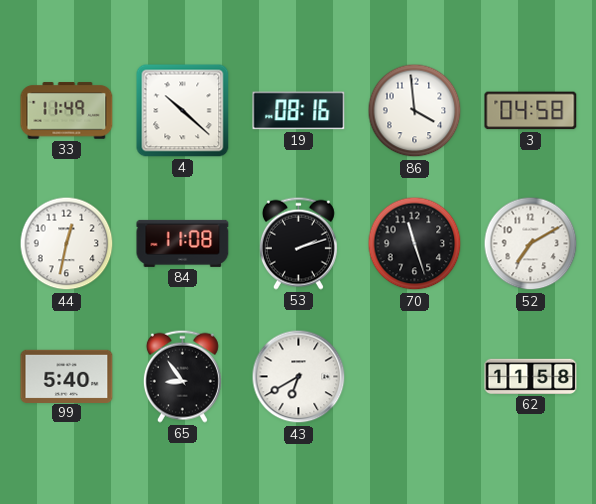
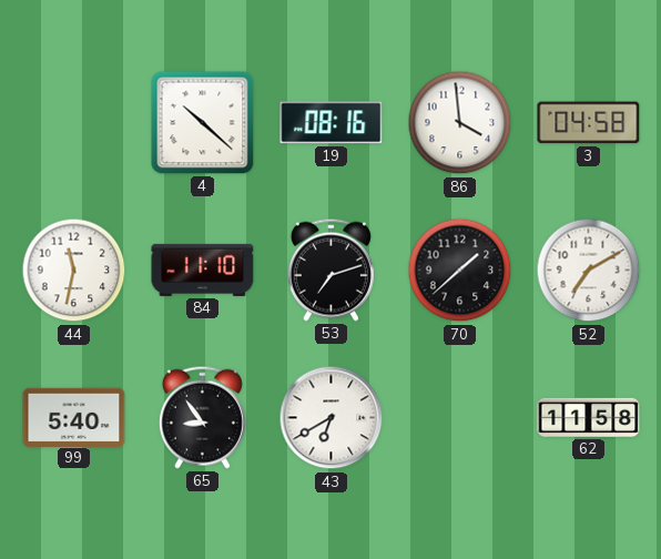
33: 11:49 -> none
44: 12:32 -> 11:32
84: 11:08 -> 11:10
53: 2:12 -> 7:12
70: 11:27 -> 1:38
